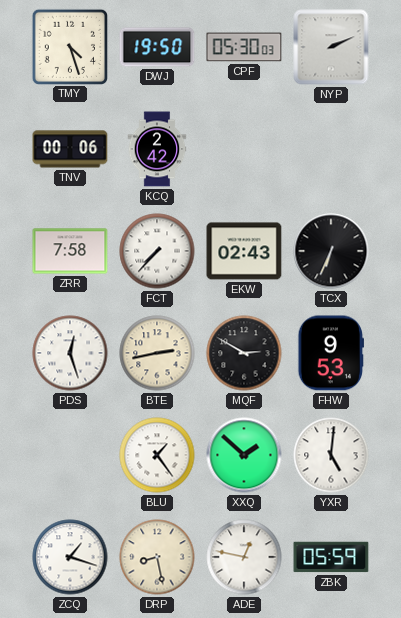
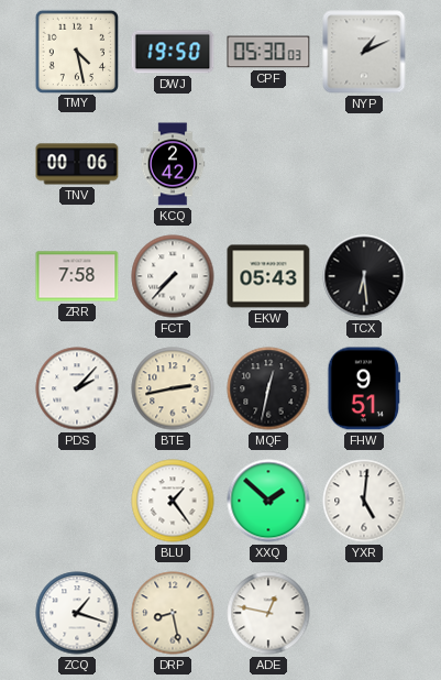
TMY: 4:27 -> 4:28
NYP: 2:11 -> 1:11
EKW: 02:43 -> 05:43
TCX: 6:34 -> 6:29
PDS: 12:27 -> 2:07
MQF: 2:50 -> 12:32
FHW: 9:53 -> 9:51
ZBK: 05:59 -> none
